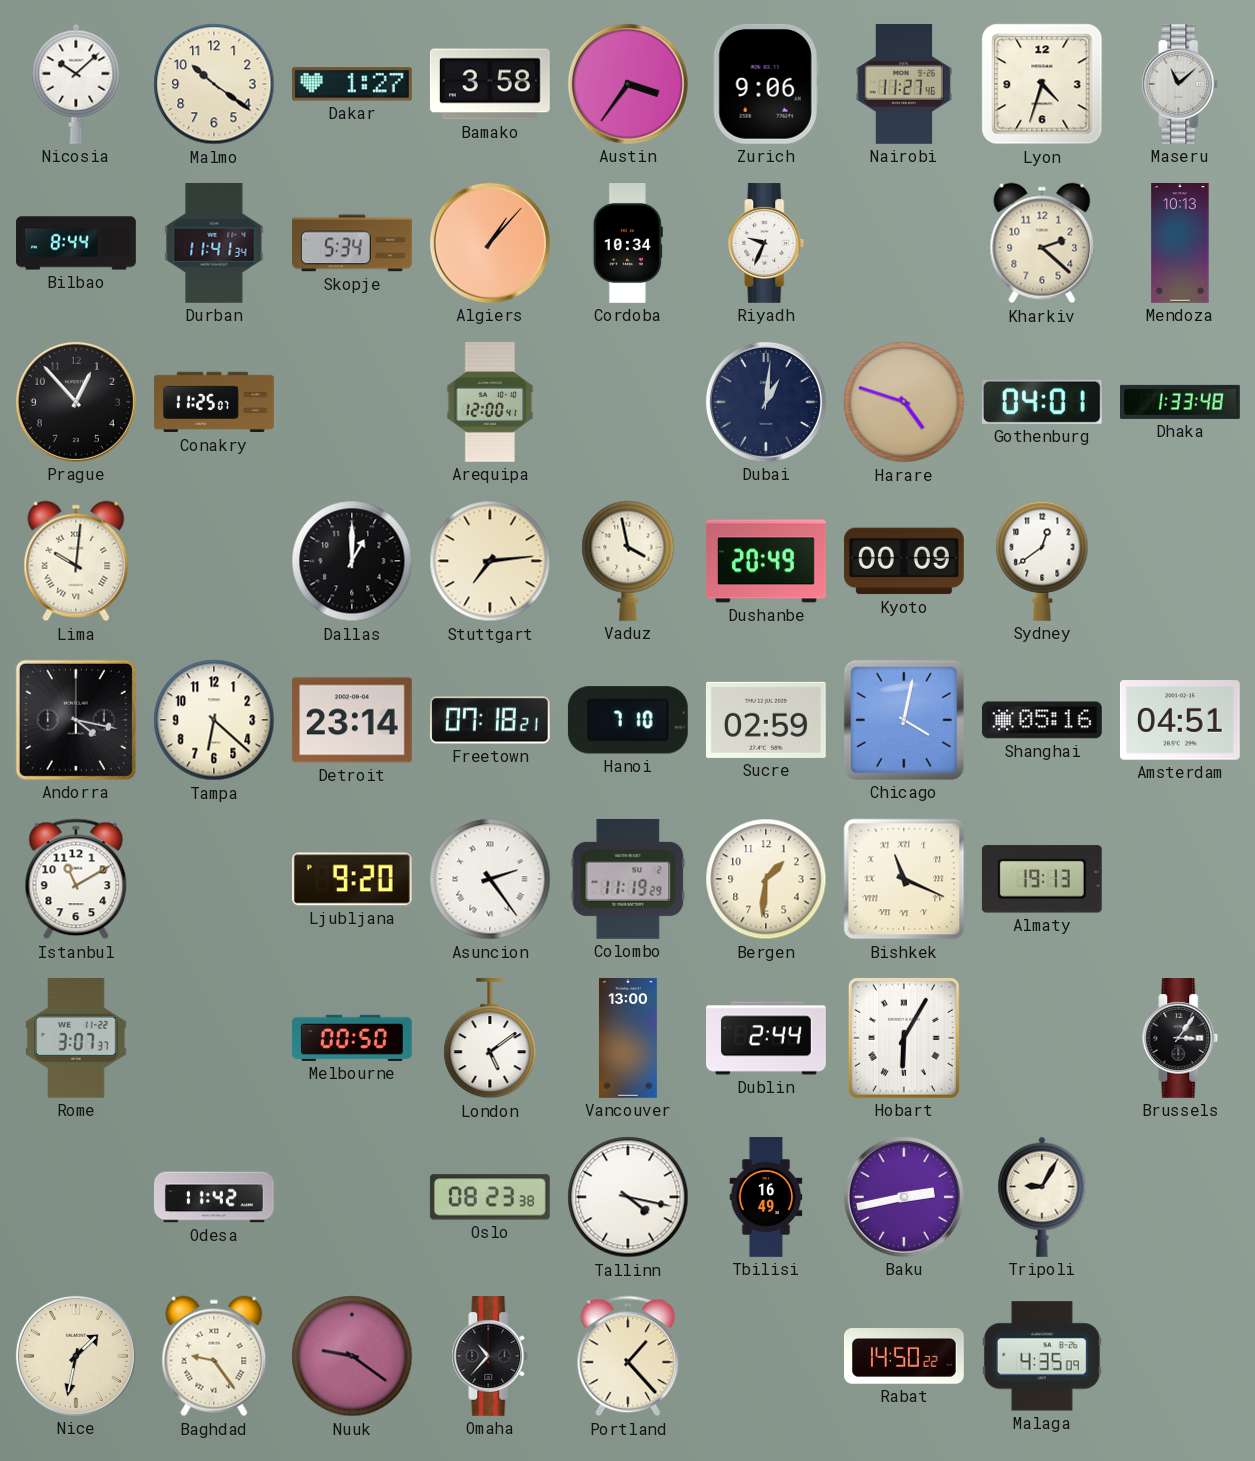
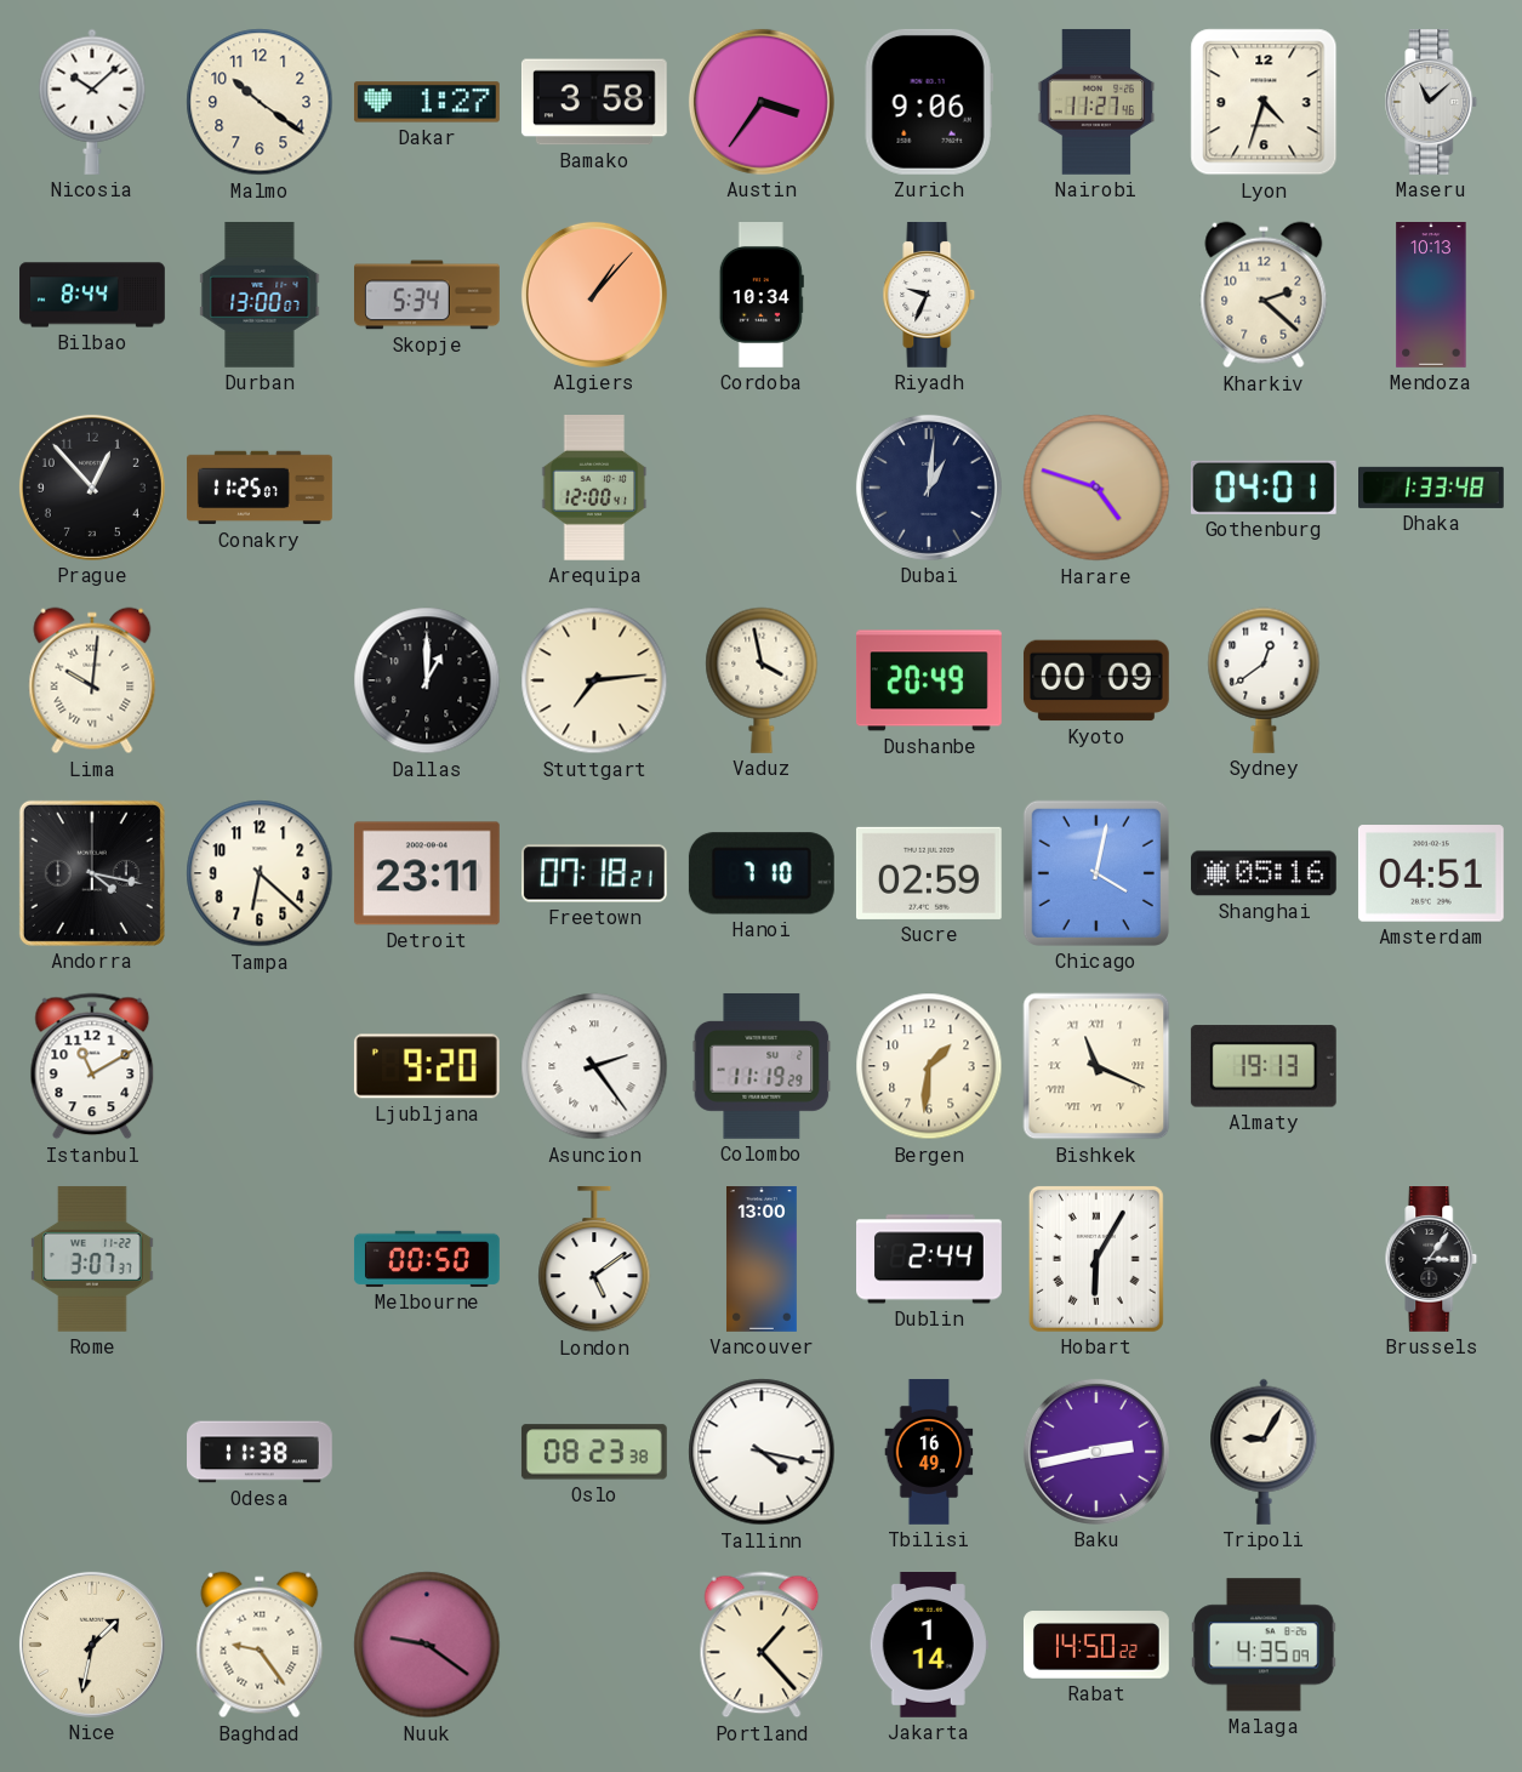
Durban: 11:41 -> 13:00
Detroit: 23:14 -> 23:11
Odesa: 11:42 -> 11:38
Omaha: 10:37 -> none
Jakarta: none -> 1:14
